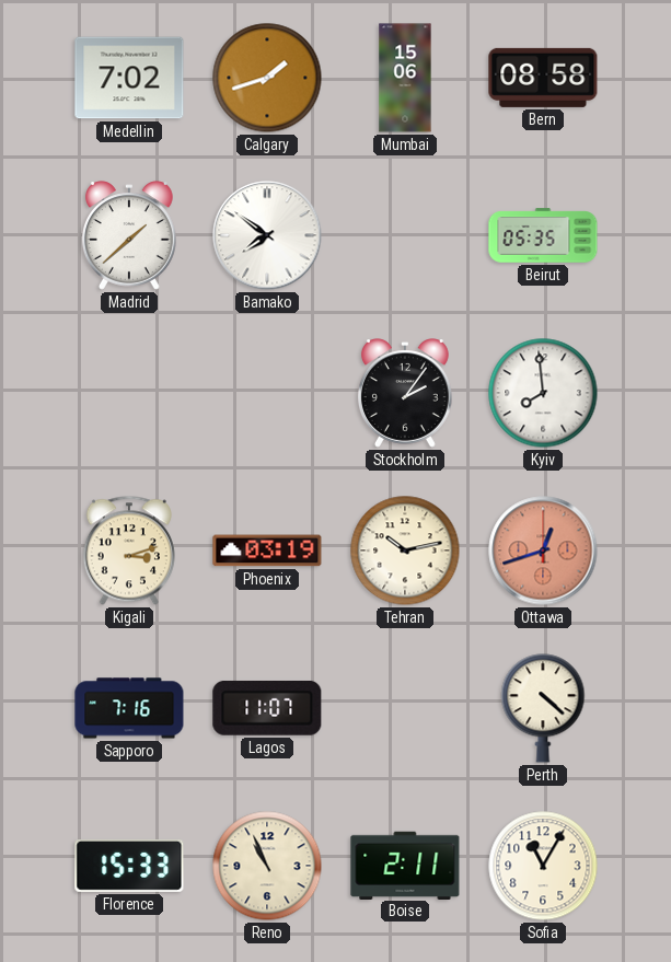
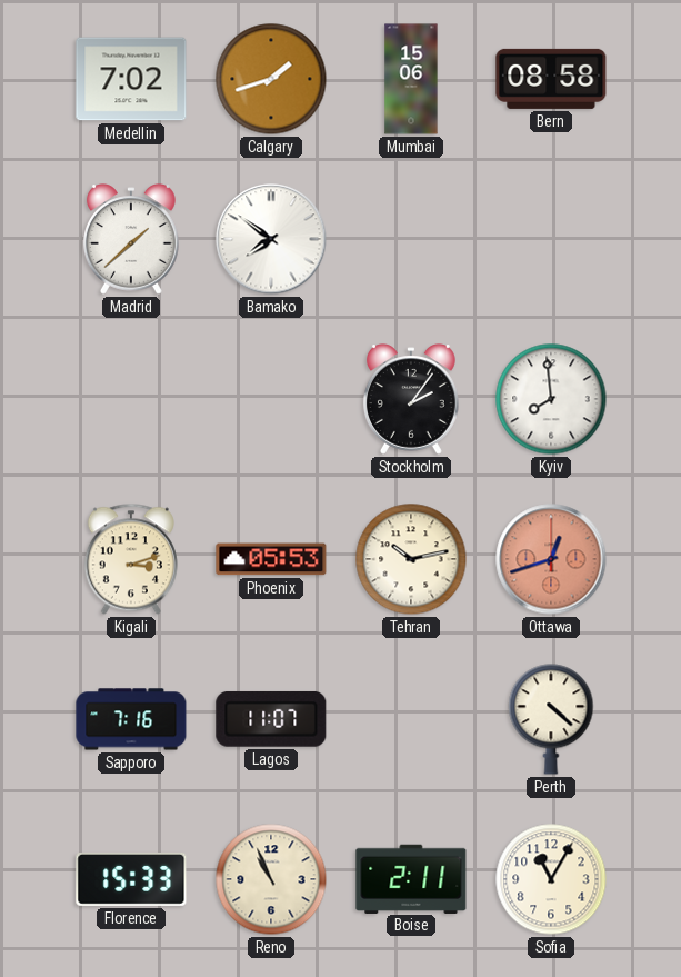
Beirut: 05:35 -> none
Phoenix: 03:19 -> 05:53
